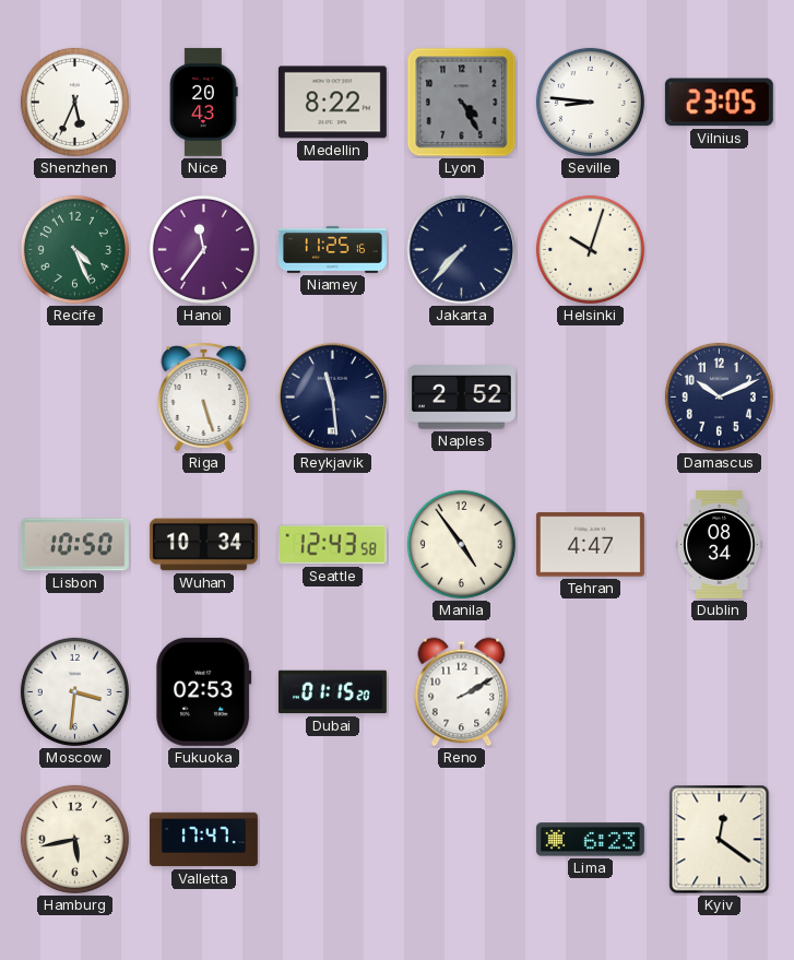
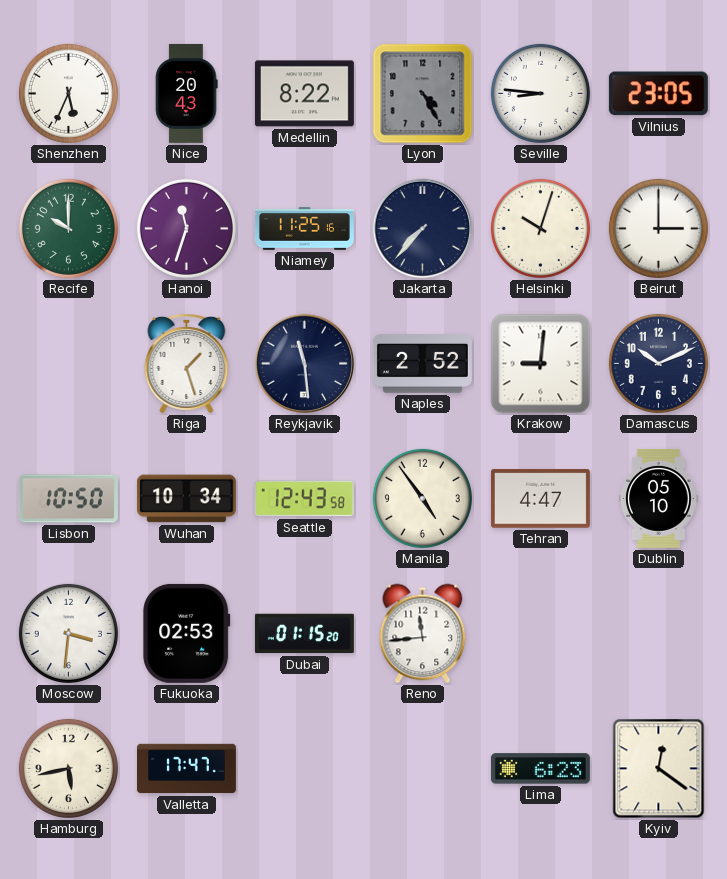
Recife: 4:26 -> 10:00
Hanoi: 11:36 -> 11:33
Beirut: none -> 3:00
Riga: 5:27 -> 1:27
Krakow: none -> 9:01
Dublin: 08:34 -> 05:10
Reno: 2:10 -> 11:44
